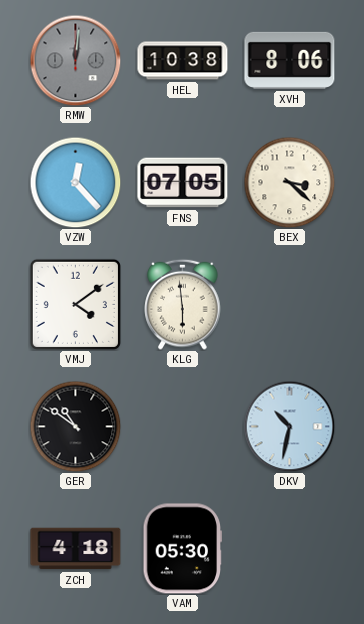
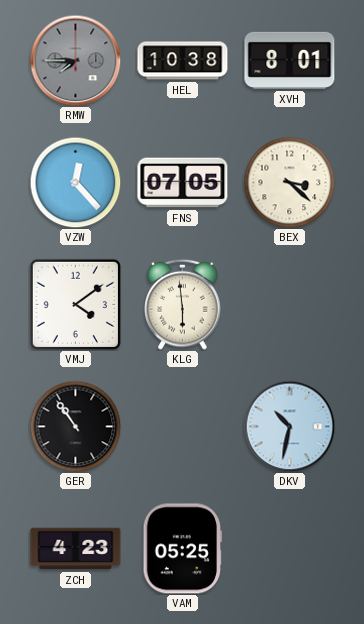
RMW: 12:01 -> 7:45
XVH: 8:06 -> 8:01
GER: 10:51 -> 10:54
ZCH: 4:18 -> 4:23
VAM: 05:30 -> 05:25
